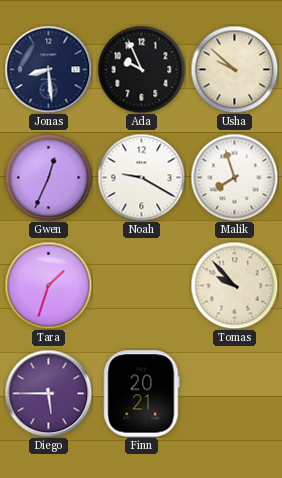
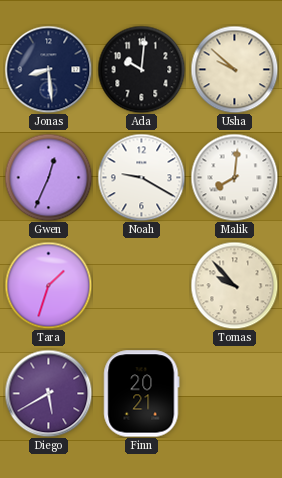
Ada: 9:56 -> 10:01
Malik: 7:57 -> 8:01
Diego: 5:45 -> 5:40
